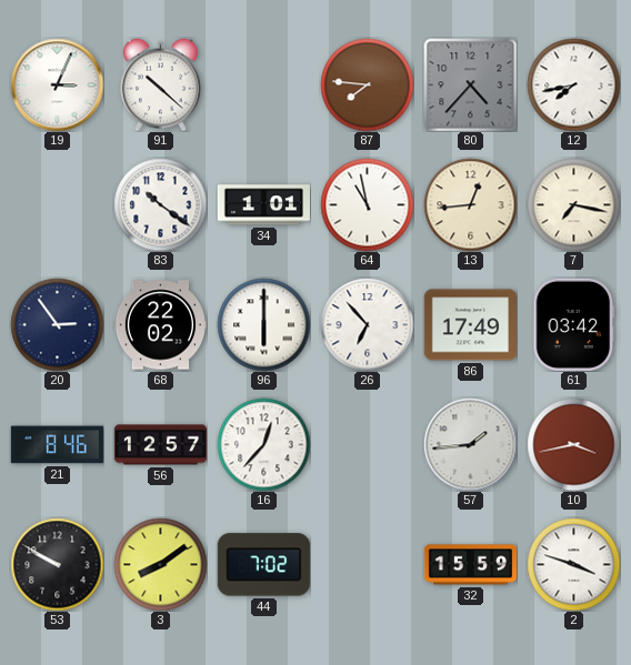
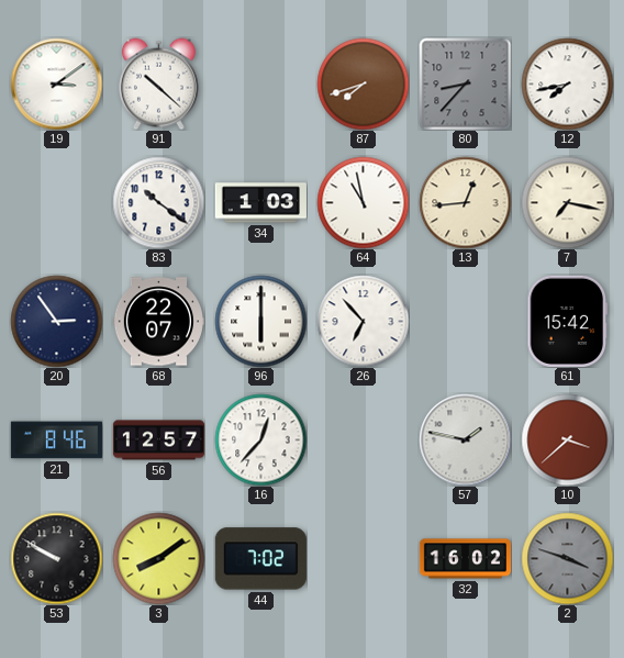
19: 3:04 -> 3:09
87: 7:46 -> 7:42
80: 4:37 -> 8:37
34: 1:01 -> 1:03
68: 22:02 -> 22:07
86: 17:49 -> none
61: 03:42 -> 15:42
57: 1:44 -> 1:47
10: 3:43 -> 3:38
32: 15:59 -> 16:02
2 dial: white -> grey
